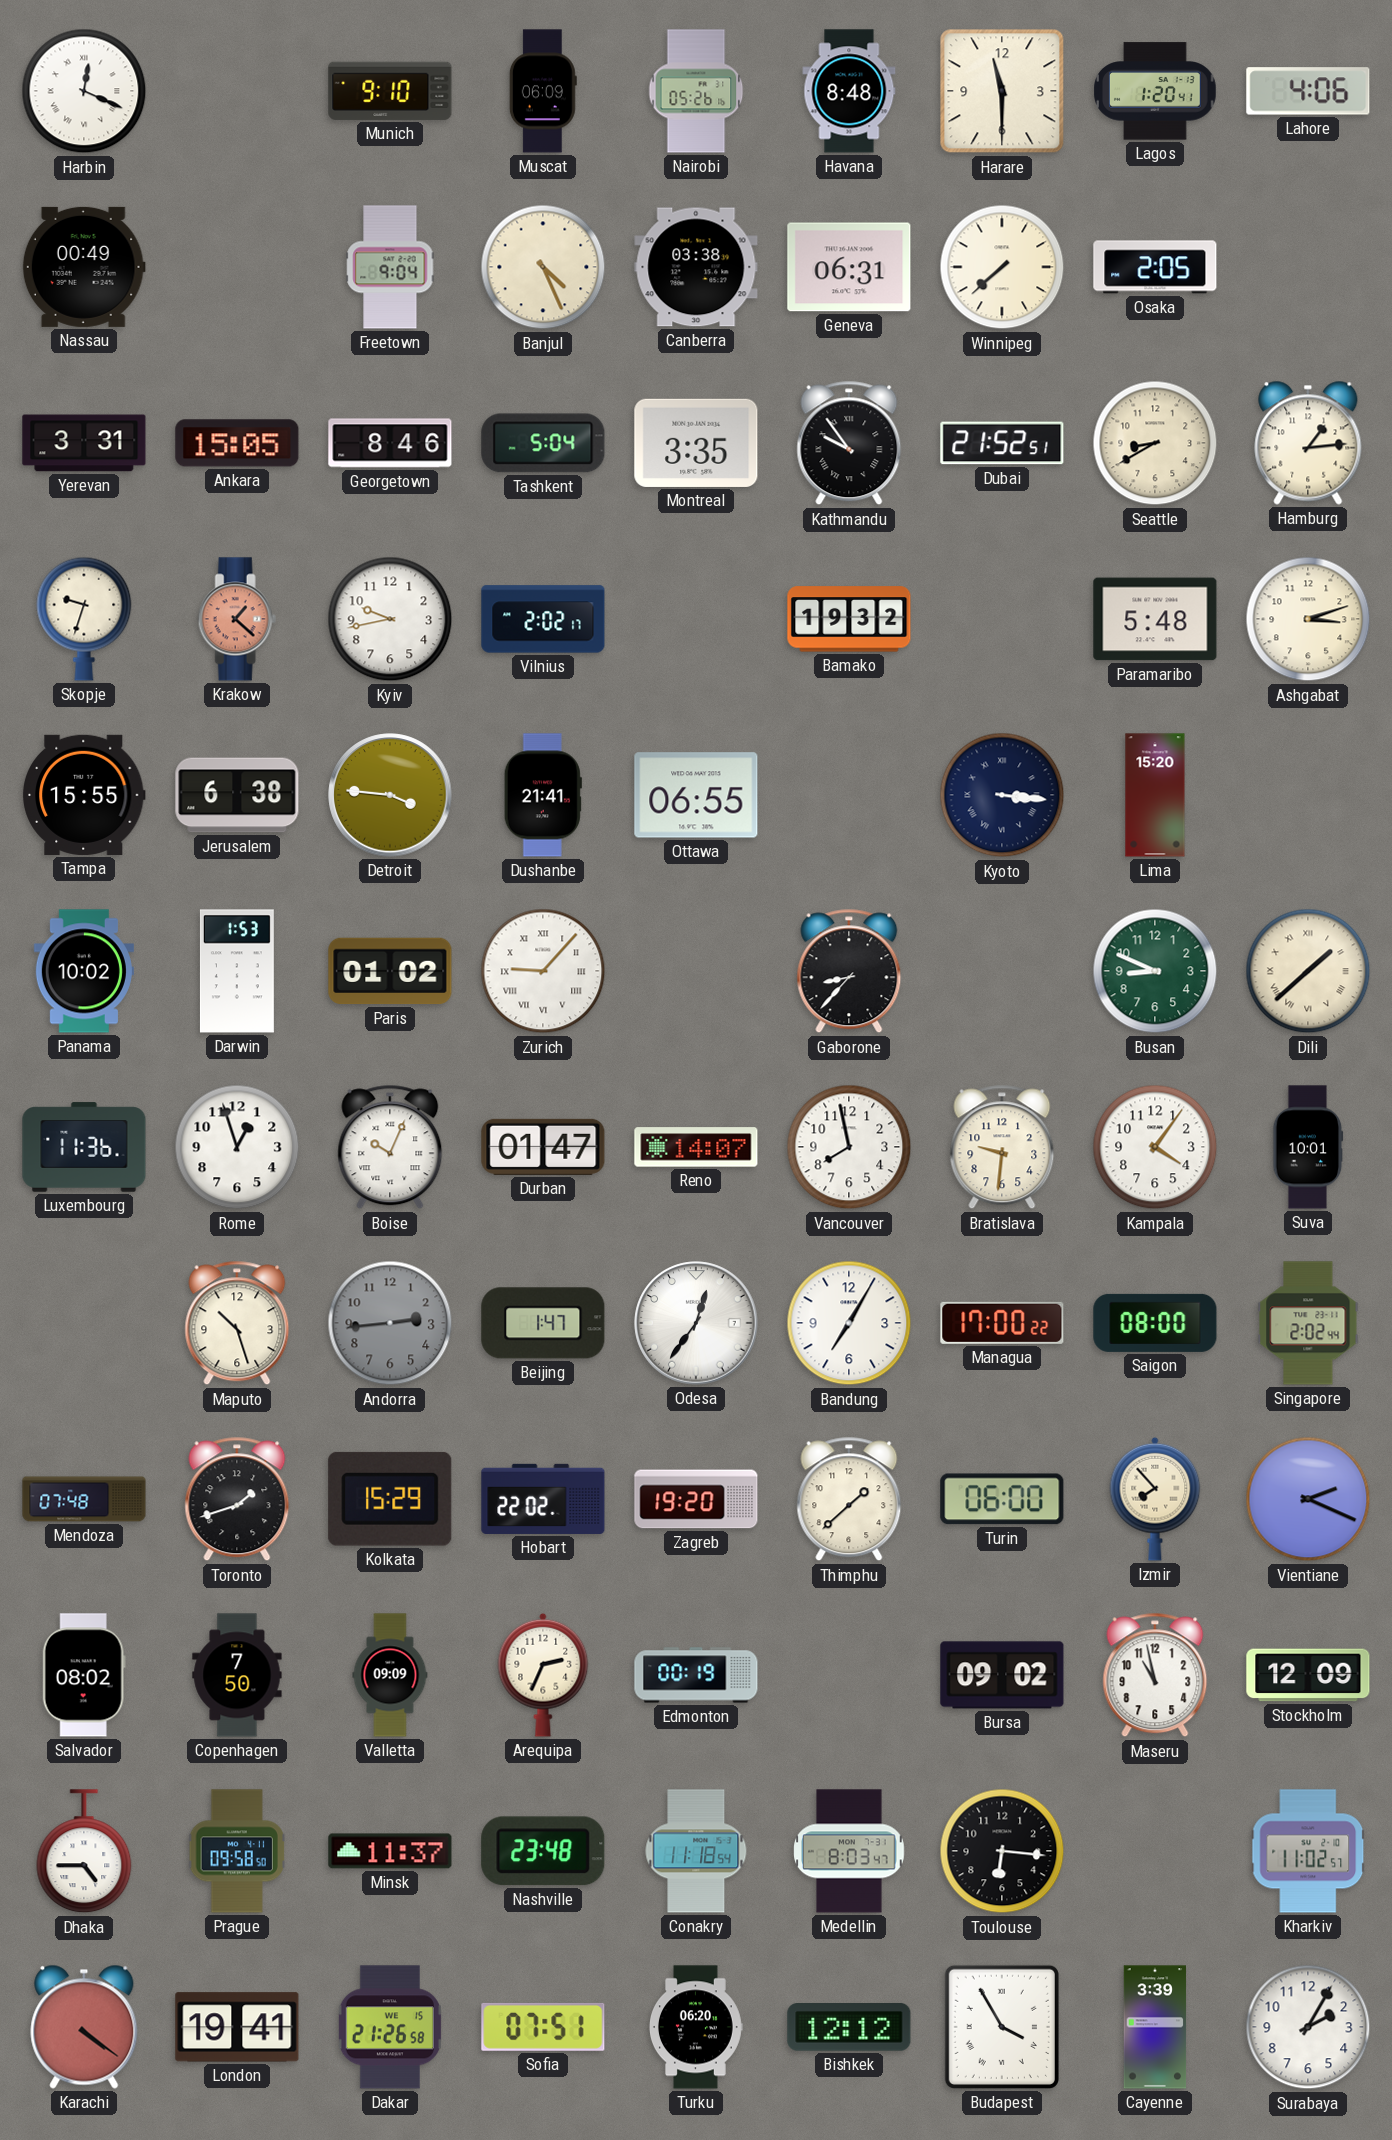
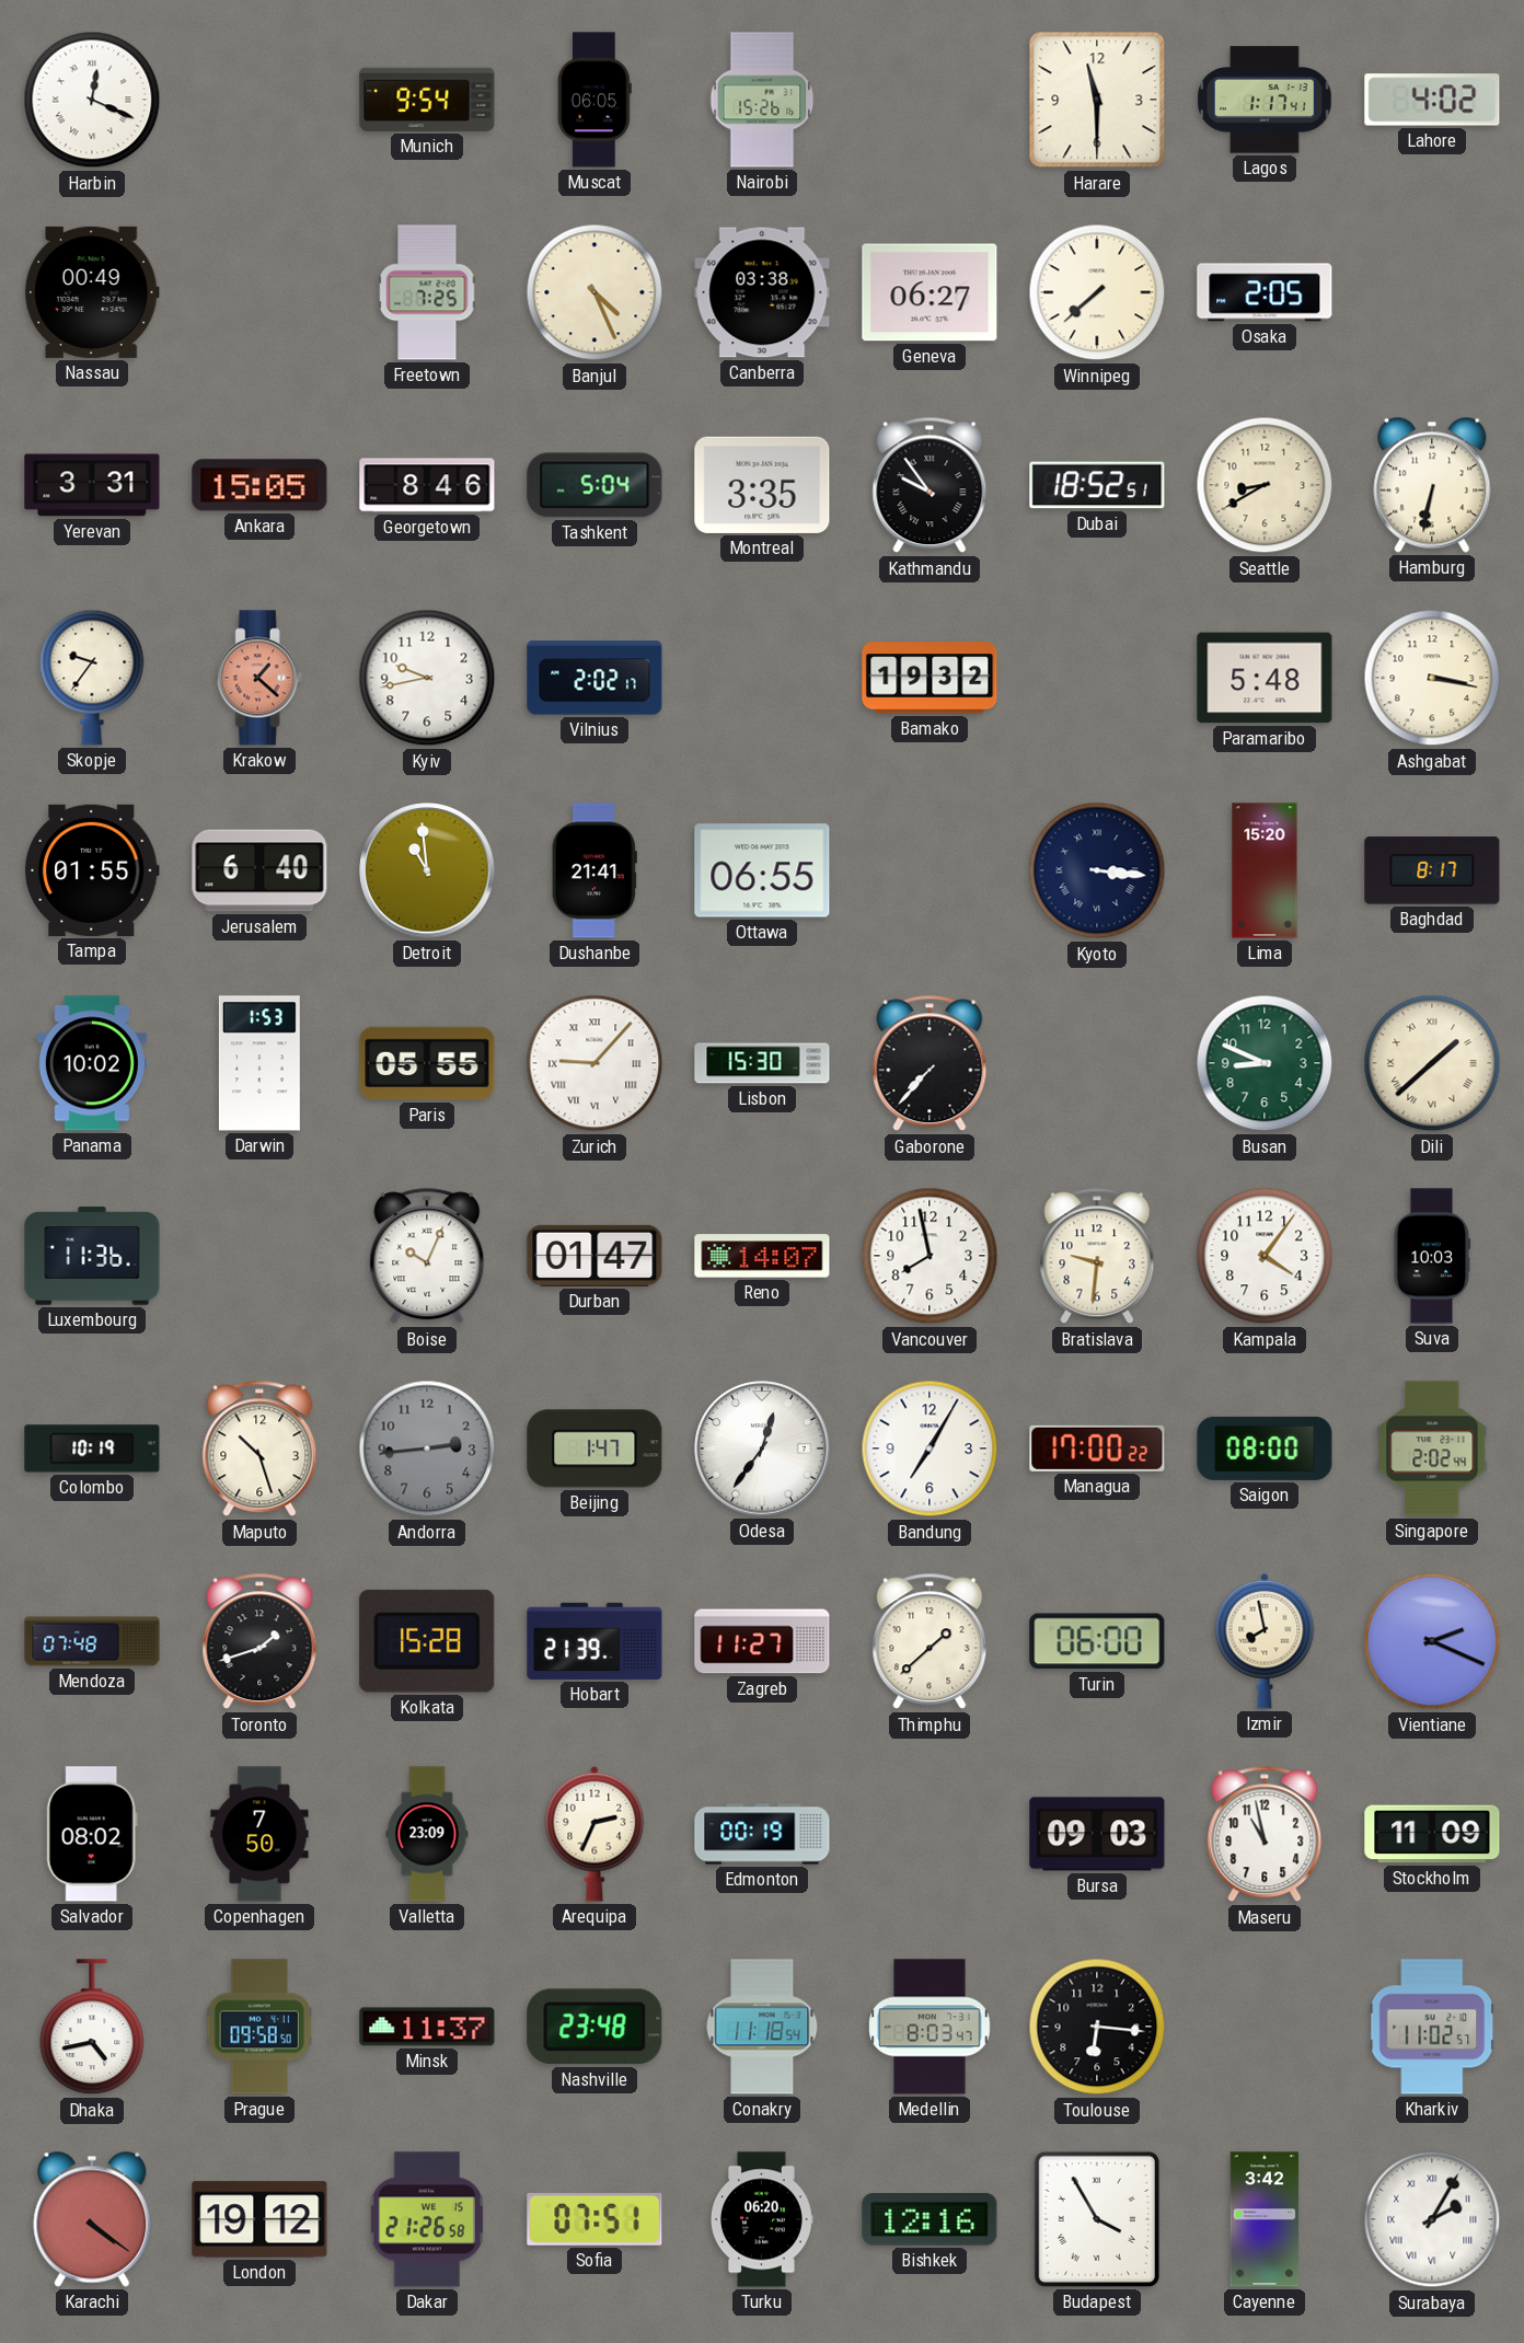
Munich: 9:10 -> 9:54
Muscat: 06:09 -> 06:05
Nairobi: 05:26 -> 15:26
Havana: 8:48 -> none
Lagos: 1:20 -> 1:17
Lahore: 4:06 -> 4:02
Freetown: 9:04 -> 7:25
Geneva: 06:31 -> 06:27
Dubai: 21:52 -> 18:52
Hamburg: 1:14 -> 6:32
Skopje: 9:33 -> 9:36
Ashgabat: 3:12 -> 3:17
Tampa: 15:55 -> 01:55
Jerusalem: 6:38 -> 6:40
Detroit: 3:46 -> 10:59
Baghdad: none -> 8:17
Paris: 01:02 -> 05:55
Lisbon: none -> 15:30
Gaborone: 8:37 -> 7:37
Rome: 12:57 -> none
Suva: 10:01 -> 10:03
Colombo: none -> 10:19
Kolkata: 15:29 -> 15:28
Hobart: 22:02 -> 21:39
Zagreb: 19:20 -> 11:27
Izmir: 7:53 -> 7:58
Valletta: 09:09 -> 23:09
Bursa: 09:02 -> 09:03
Stockholm: 12:09 -> 11:09
Dhaka: 4:45 -> 4:43
London: 19:41 -> 19:12
Bishkek: 12:12 -> 12:16
Cayenne: 3:39 -> 3:42
Surabaya numerals: Arabic -> Roman
